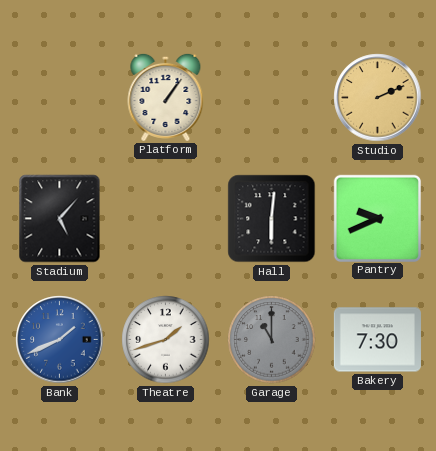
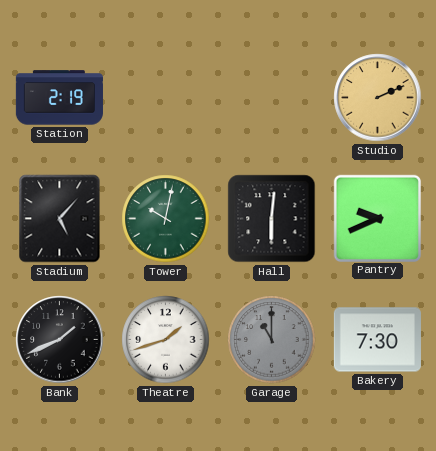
Station: none -> 2:19
Platform: 1:06 -> none
Tower: none -> 10:02
Bank dial: blue -> black
